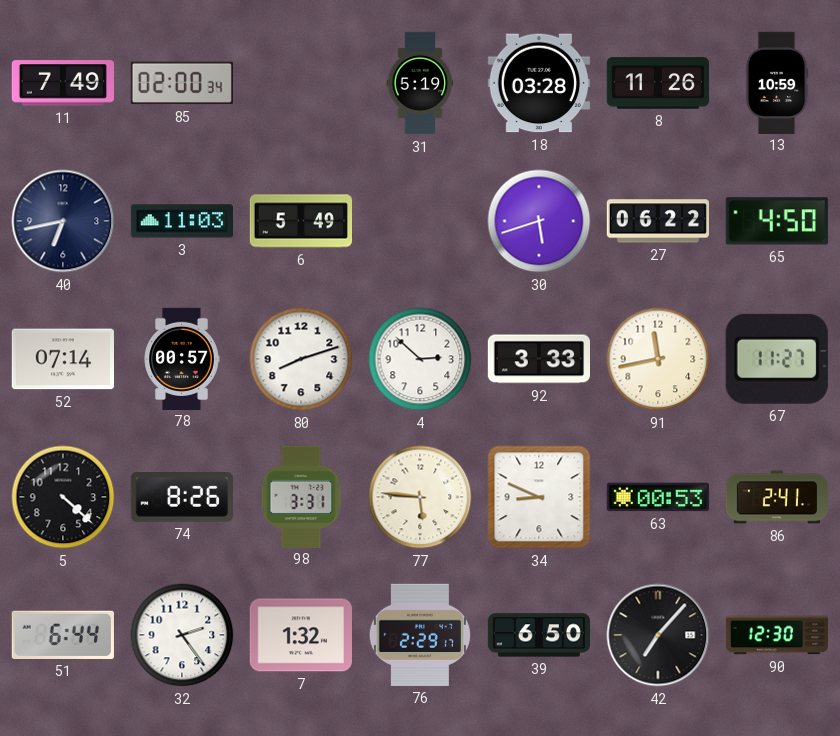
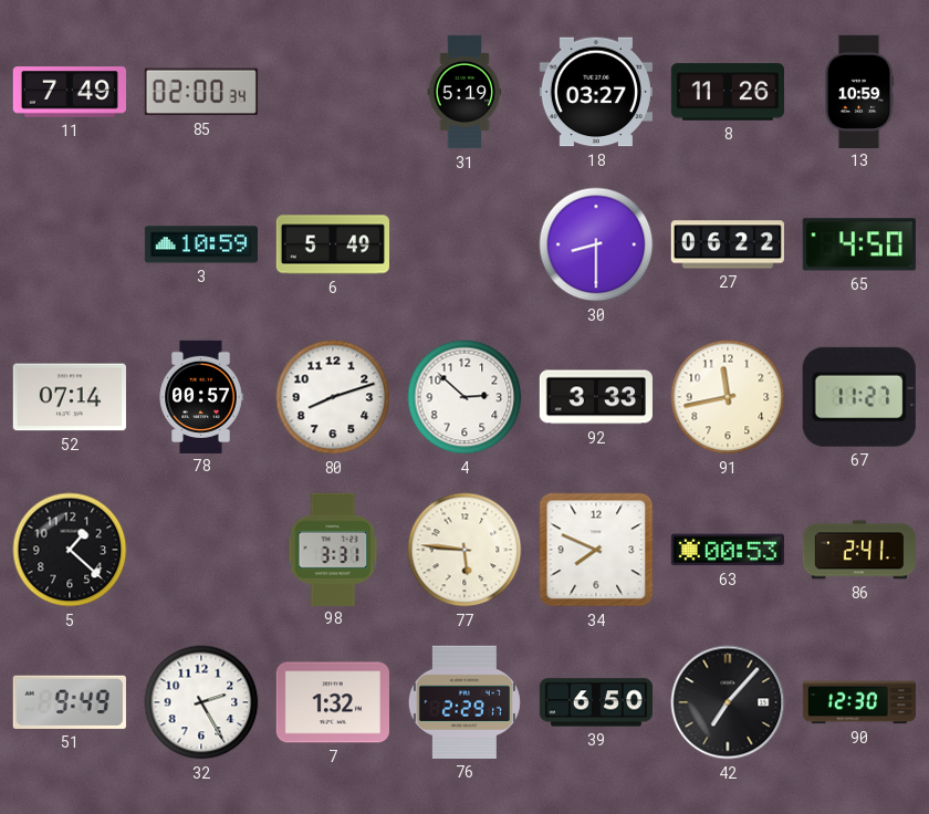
18: 03:28 -> 03:27
40: 6:43 -> none
3: 11:03 -> 10:59
30: 5:42 -> 8:30
5: 4:22 -> 1:22
74: 8:26 -> none
34: 8:49 -> 7:49
51: 6:44 -> 9:49
32: 2:24 -> 2:25
